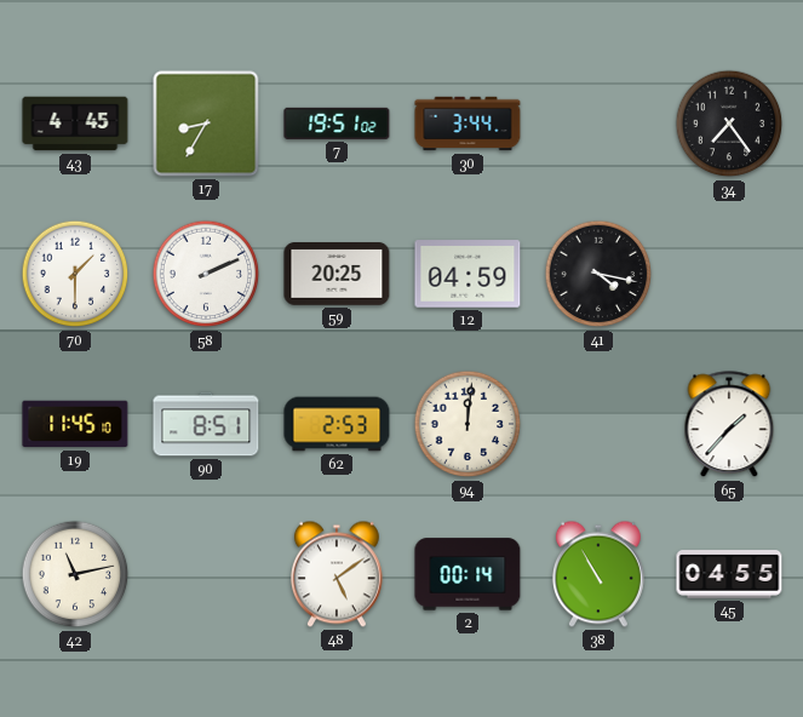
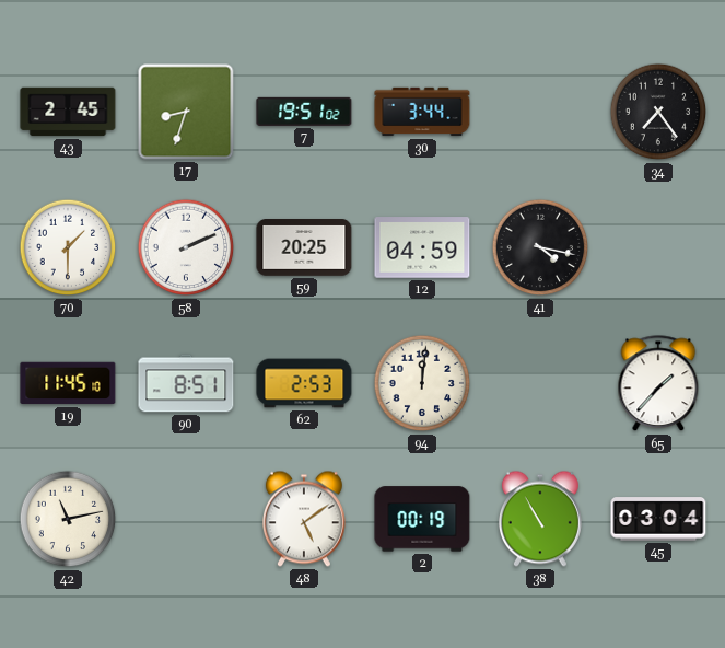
43: 4:45 -> 2:45
17: 8:35 -> 8:33
2: 00:14 -> 00:19
45: 04:55 -> 03:04
